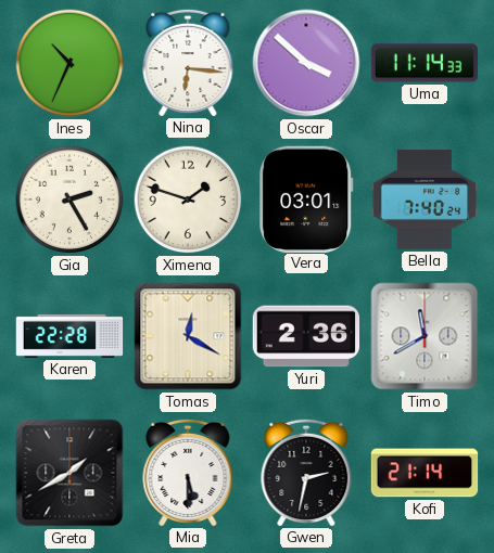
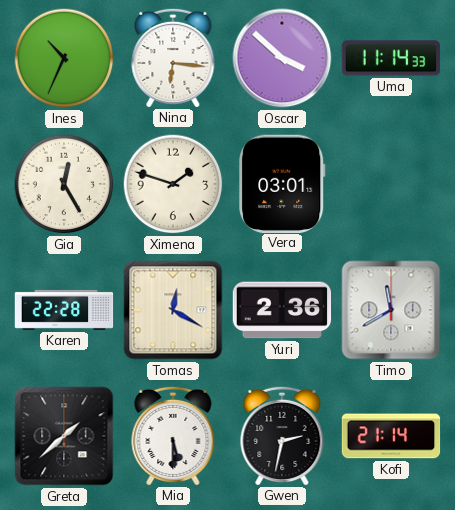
Gia: 2:25 -> 12:25
Bella: 7:40 -> none
Greta: 1:40 -> 1:38
